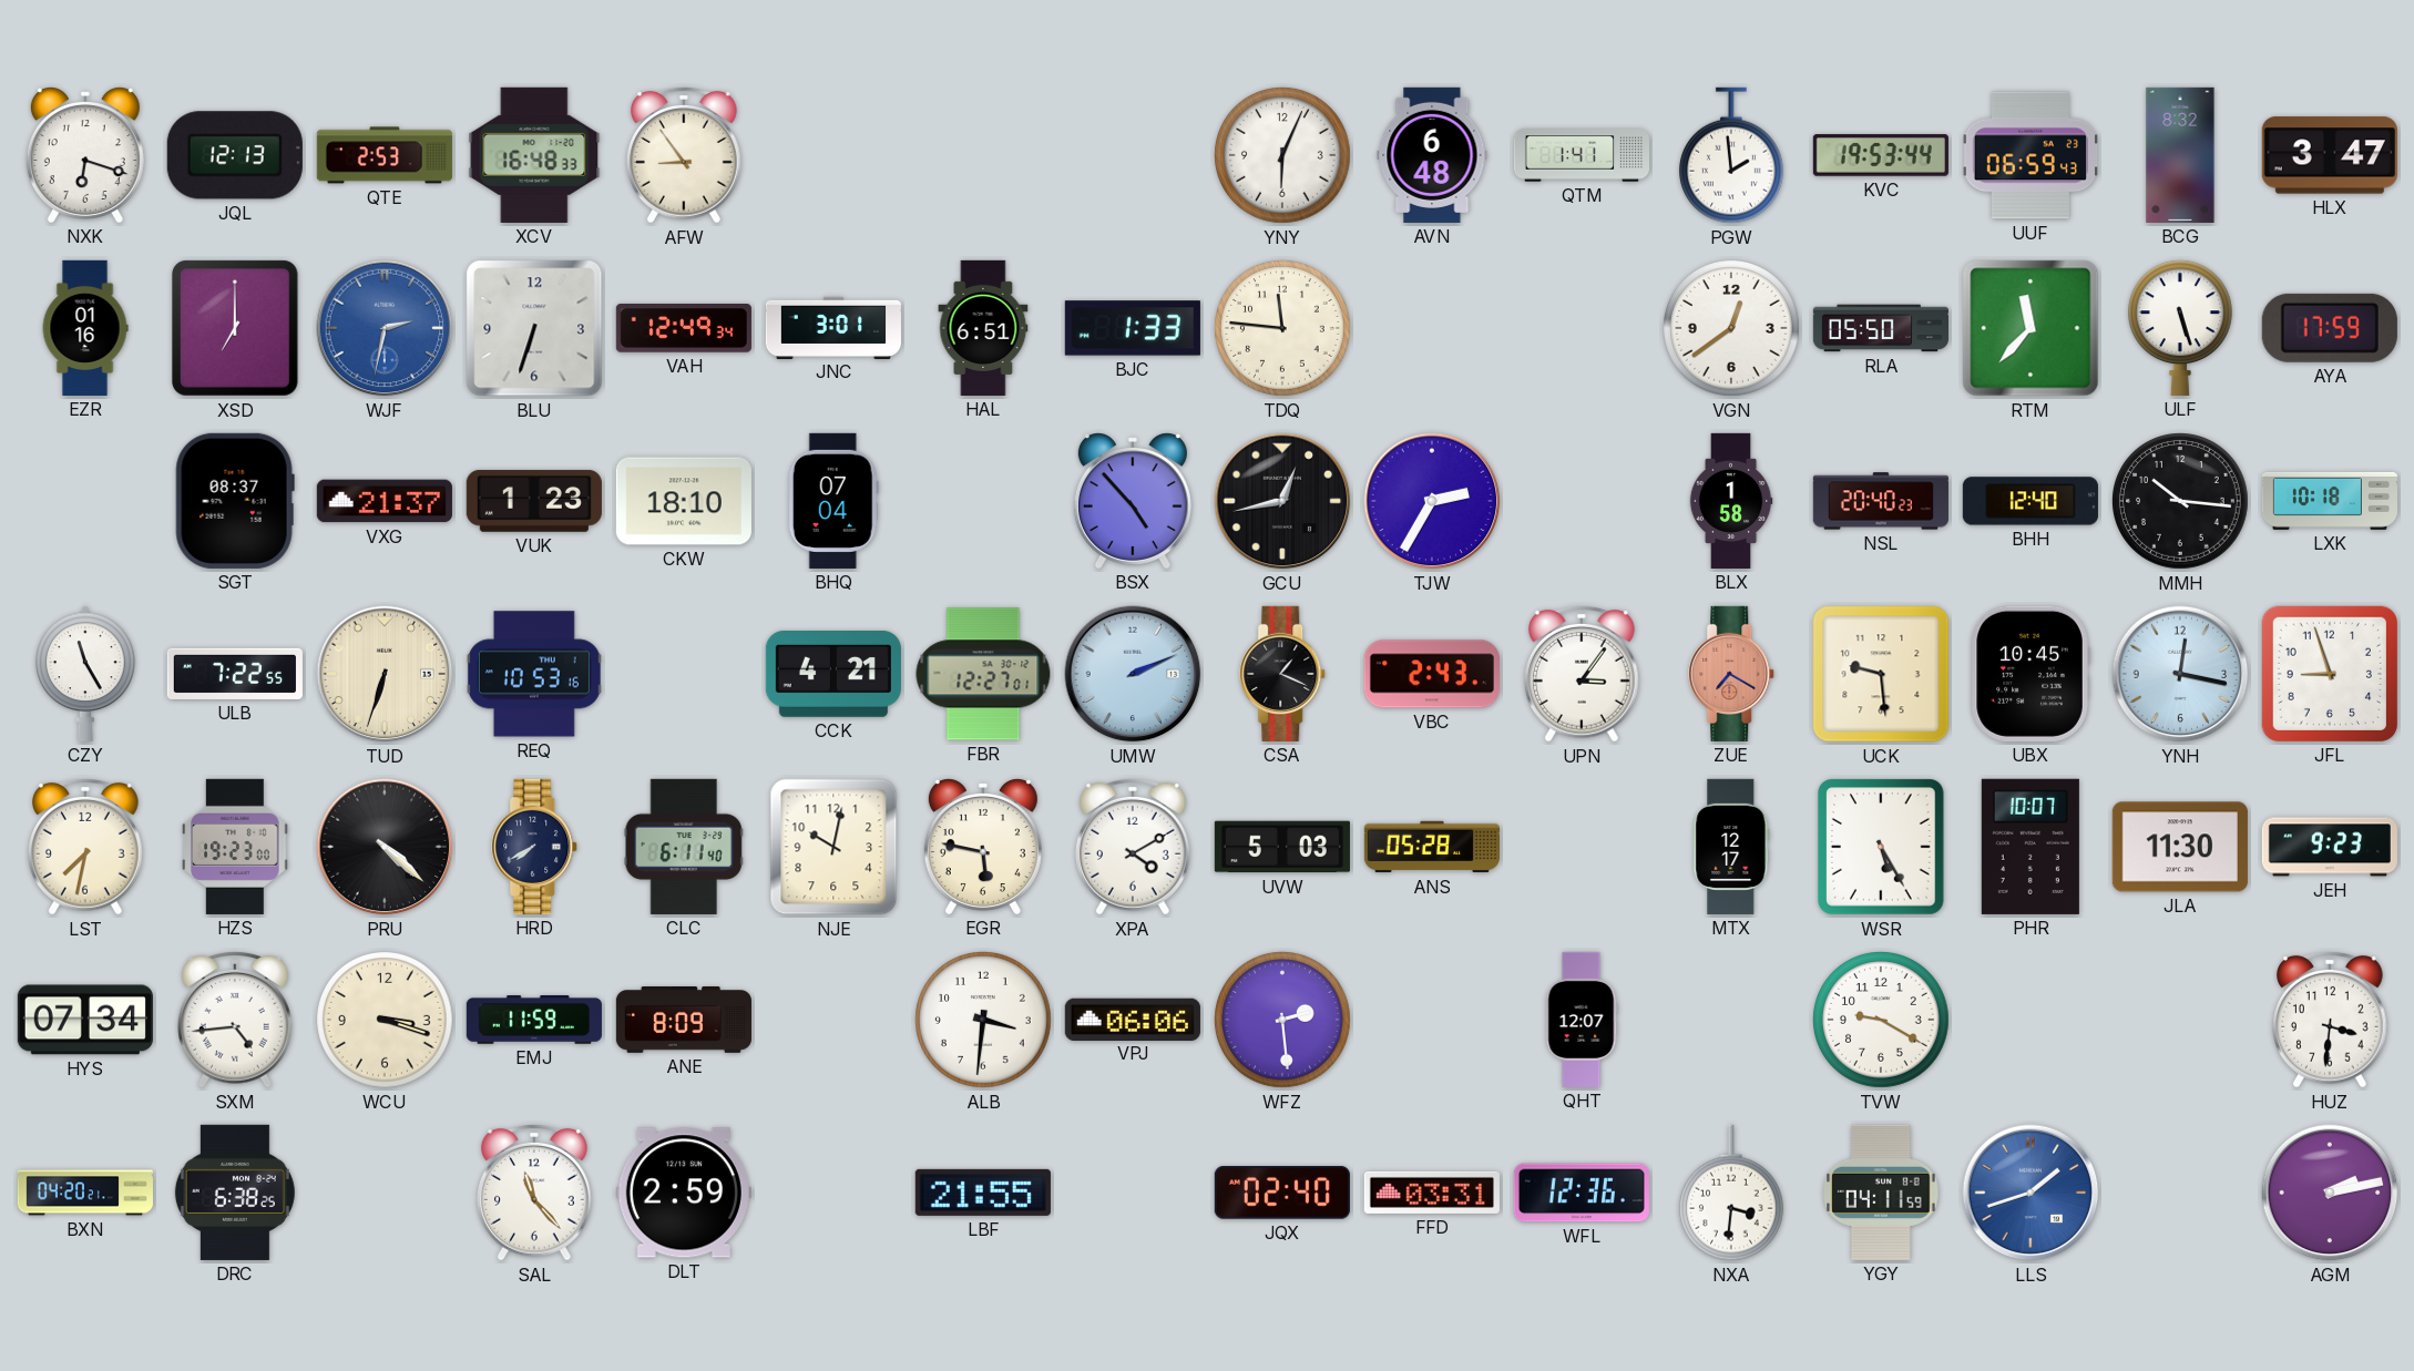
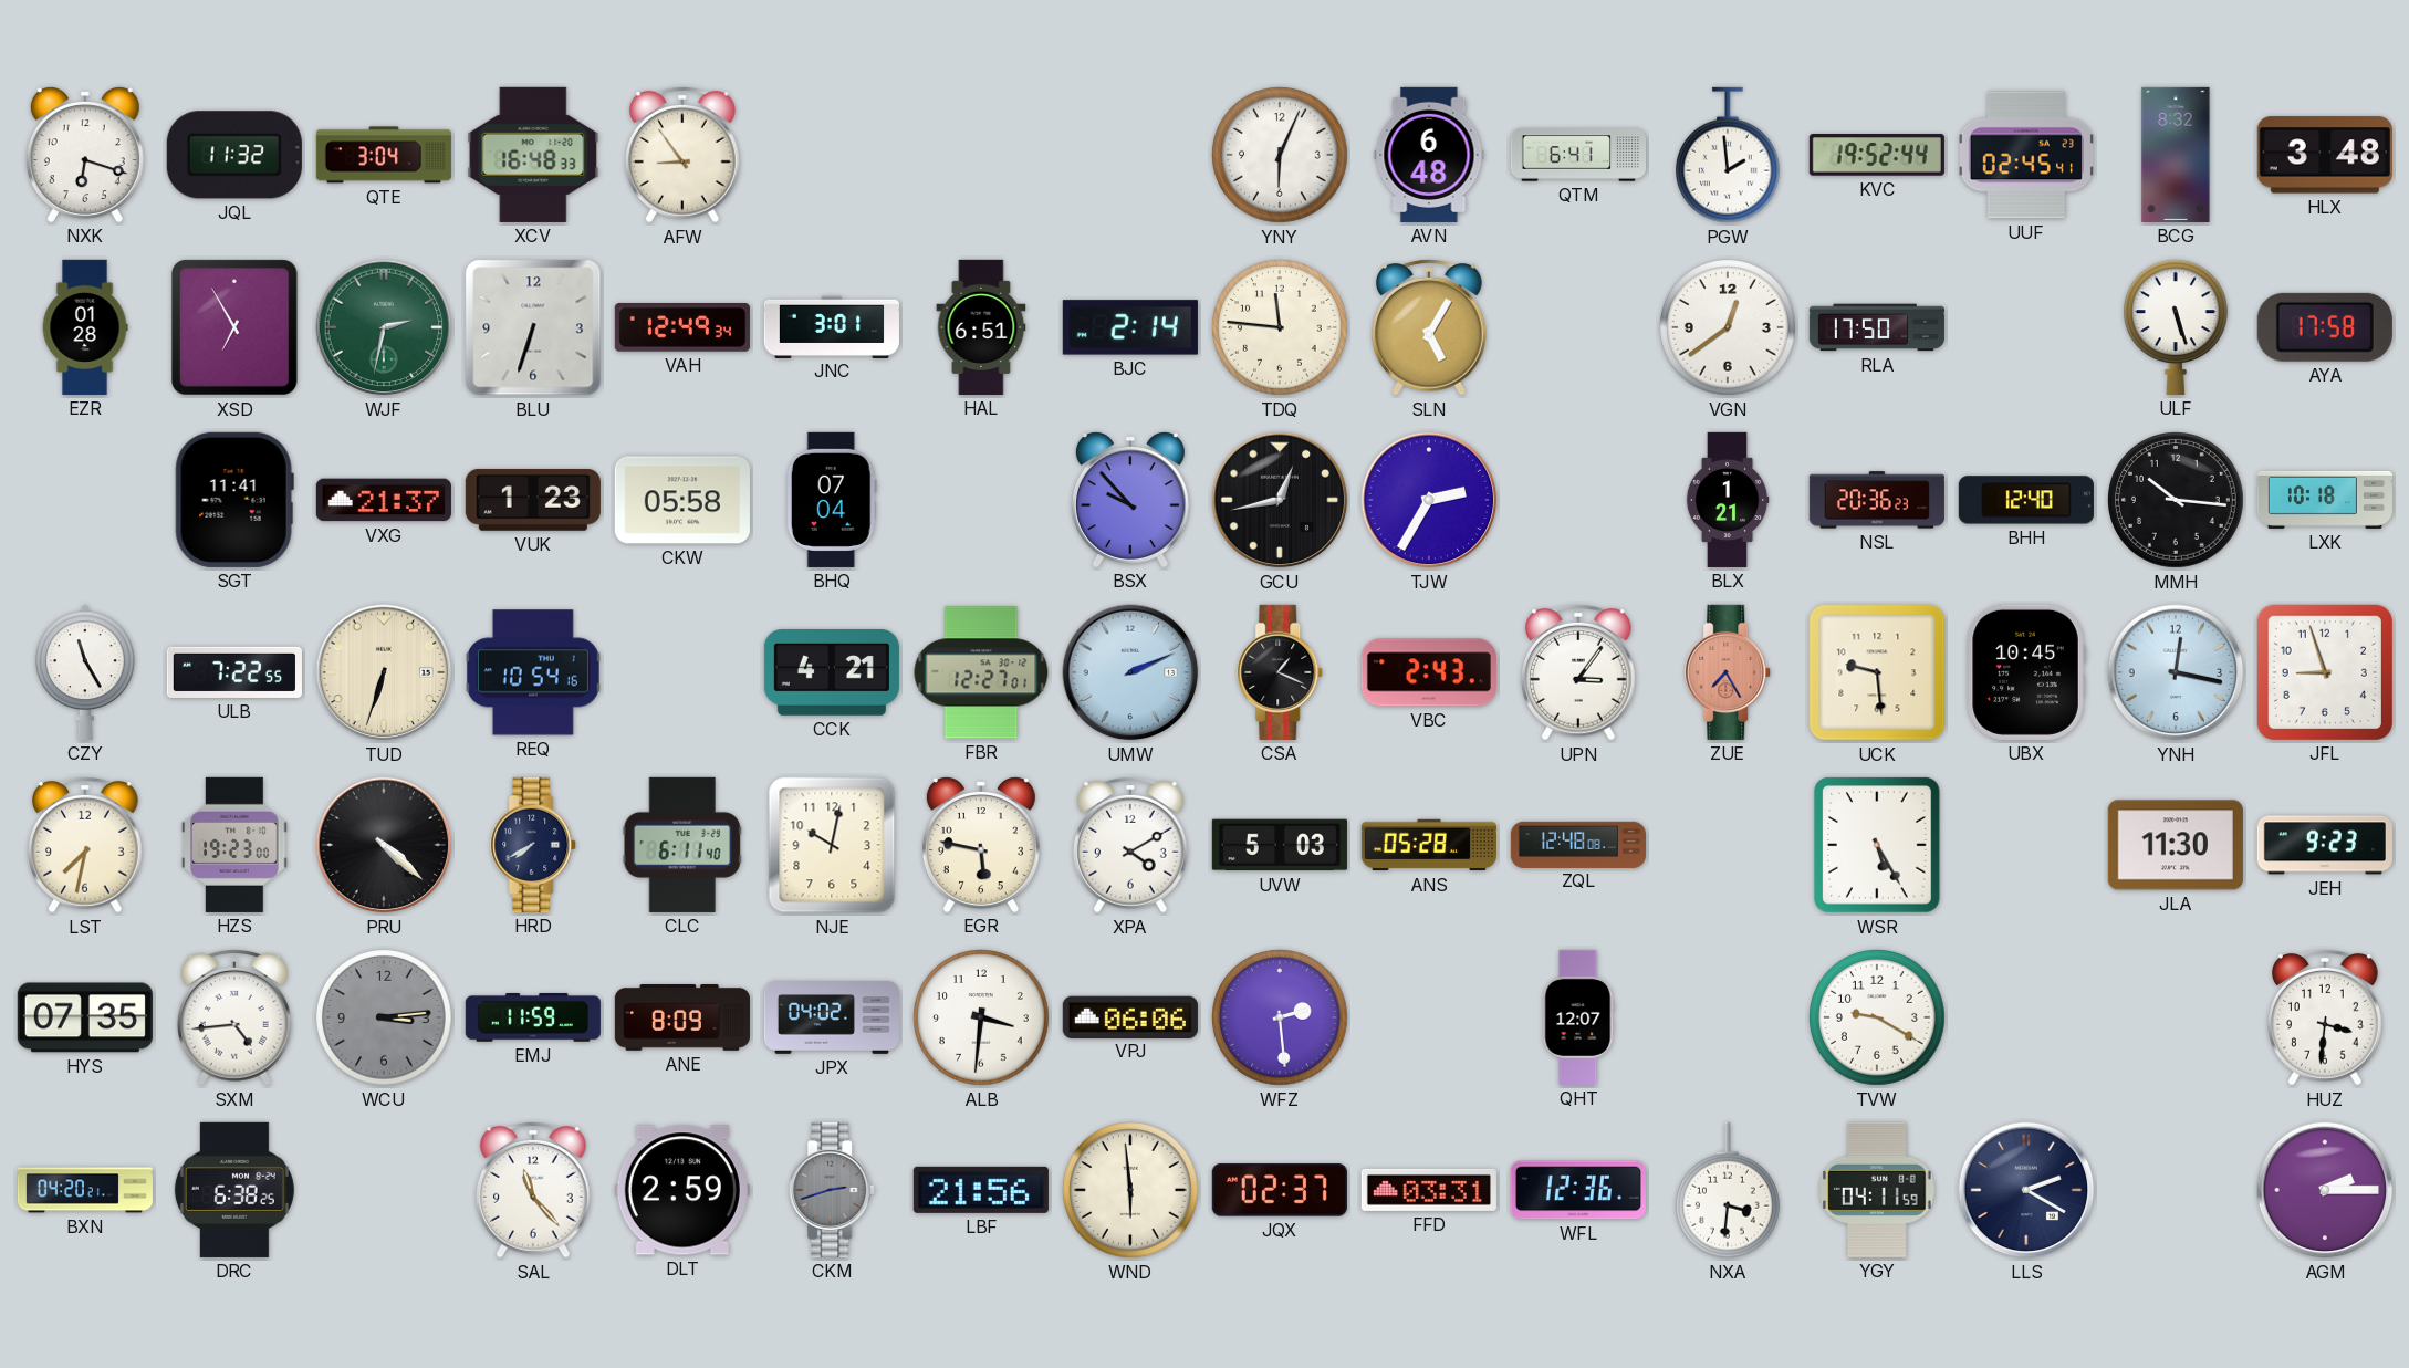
JQL: 12:13 -> 11:32
QTE: 2:53 -> 3:04
QTM: 1:41 -> 6:41
KVC: 19:53 -> 19:52
UUF: 06:59 -> 02:45
HLX: 3:47 -> 3:48
EZR: 01:16 -> 01:28
XSD: 7:00 -> 6:55
WJF dial: blue -> green
BJC: 1:33 -> 2:14
SLN: none -> 5:05
RLA: 05:50 -> 17:50
RTM: 11:37 -> none
AYA: 17:59 -> 17:58
SGT: 08:37 -> 11:41
CKW: 18:10 -> 05:58
BSX: 4:53 -> 9:53
BLX: 1:58 -> 1:21
NSL: 20:40 -> 20:36
REQ: 10:53 -> 10:54
ZUE: 7:20 -> 7:25
ZQL: none -> 12:48
MTX: 12:17 -> none
PHR: 10:07 -> none
HYS: 07:34 -> 07:35
WCU: 3:18 -> 3:14
WCU dial: cream -> grey
JPX: none -> 04:02
CKM: none -> 2:42
LBF: 21:55 -> 21:56
WND: none -> 5:59
JQX: 02:40 -> 02:37
LLS: 1:42 -> 2:20
LLS dial: blue -> navy
AGM: 2:13 -> 2:15
